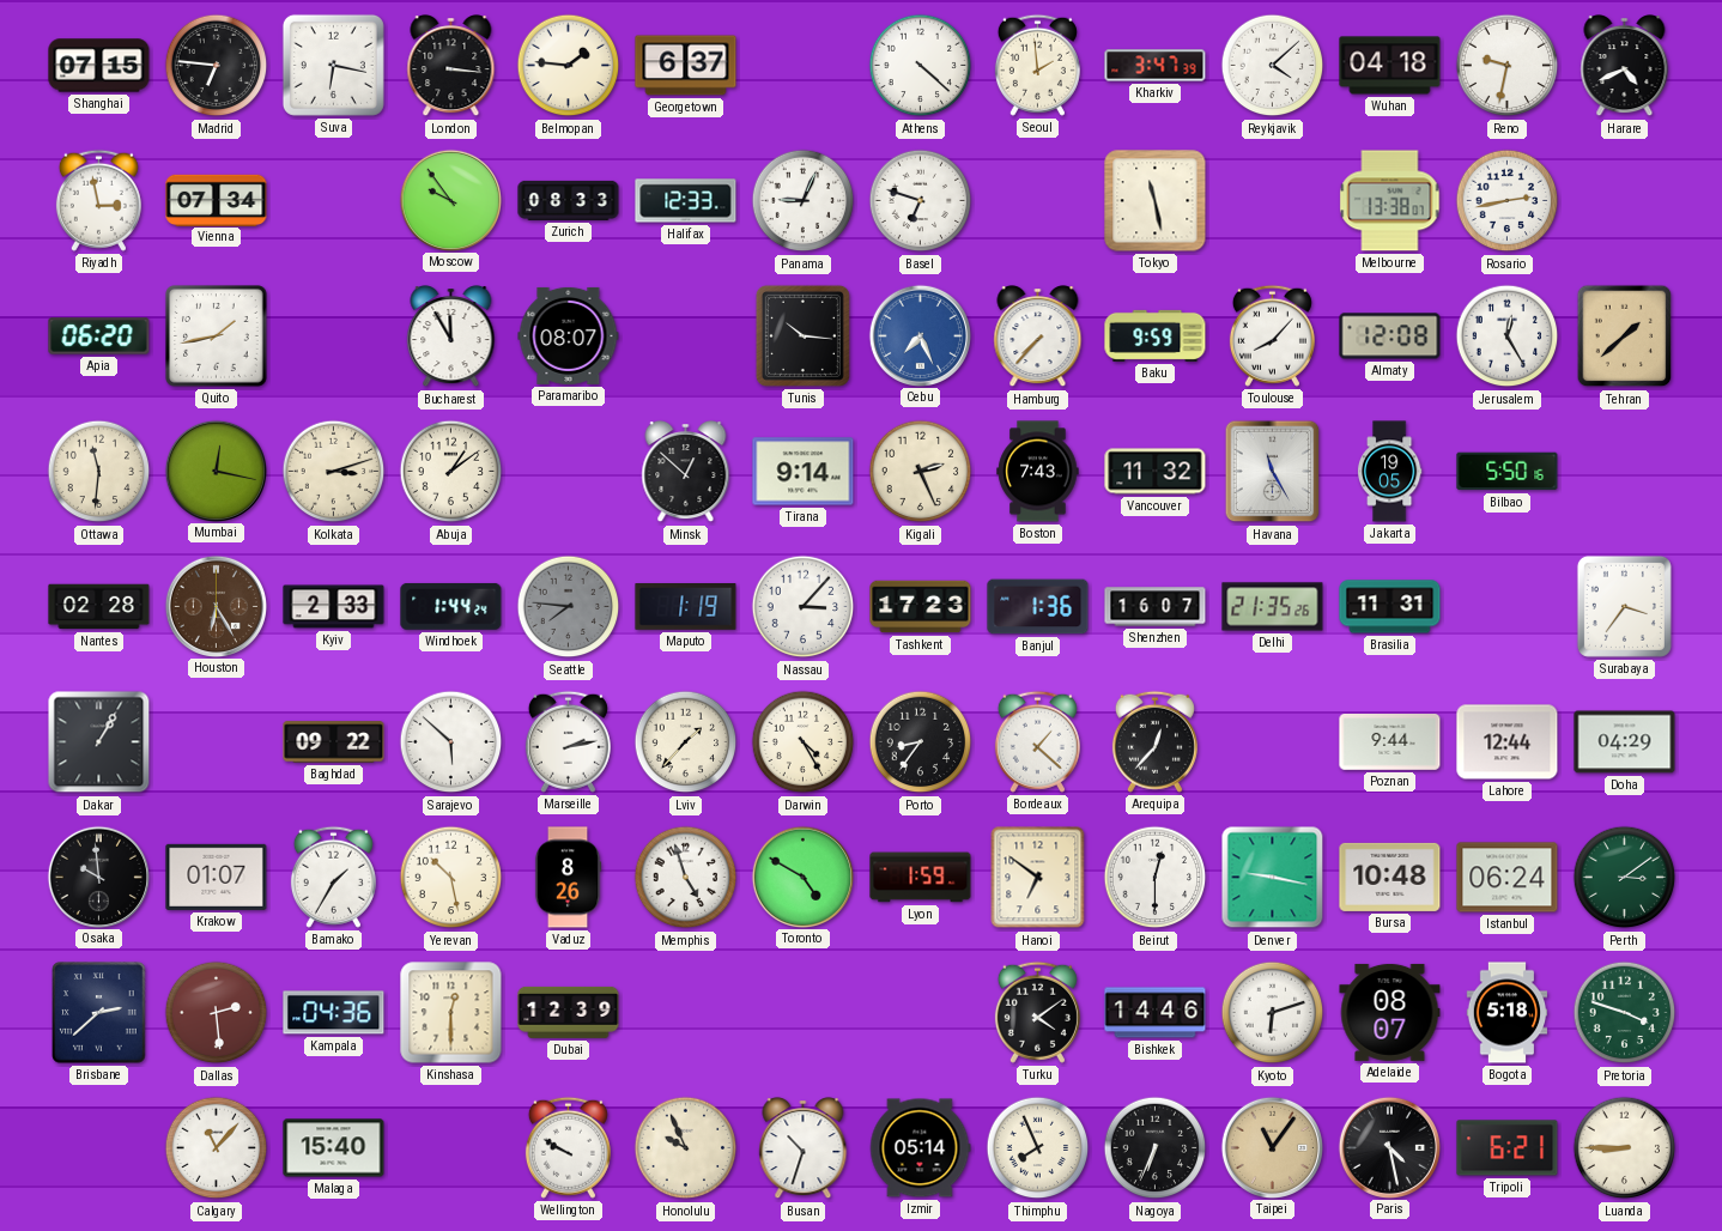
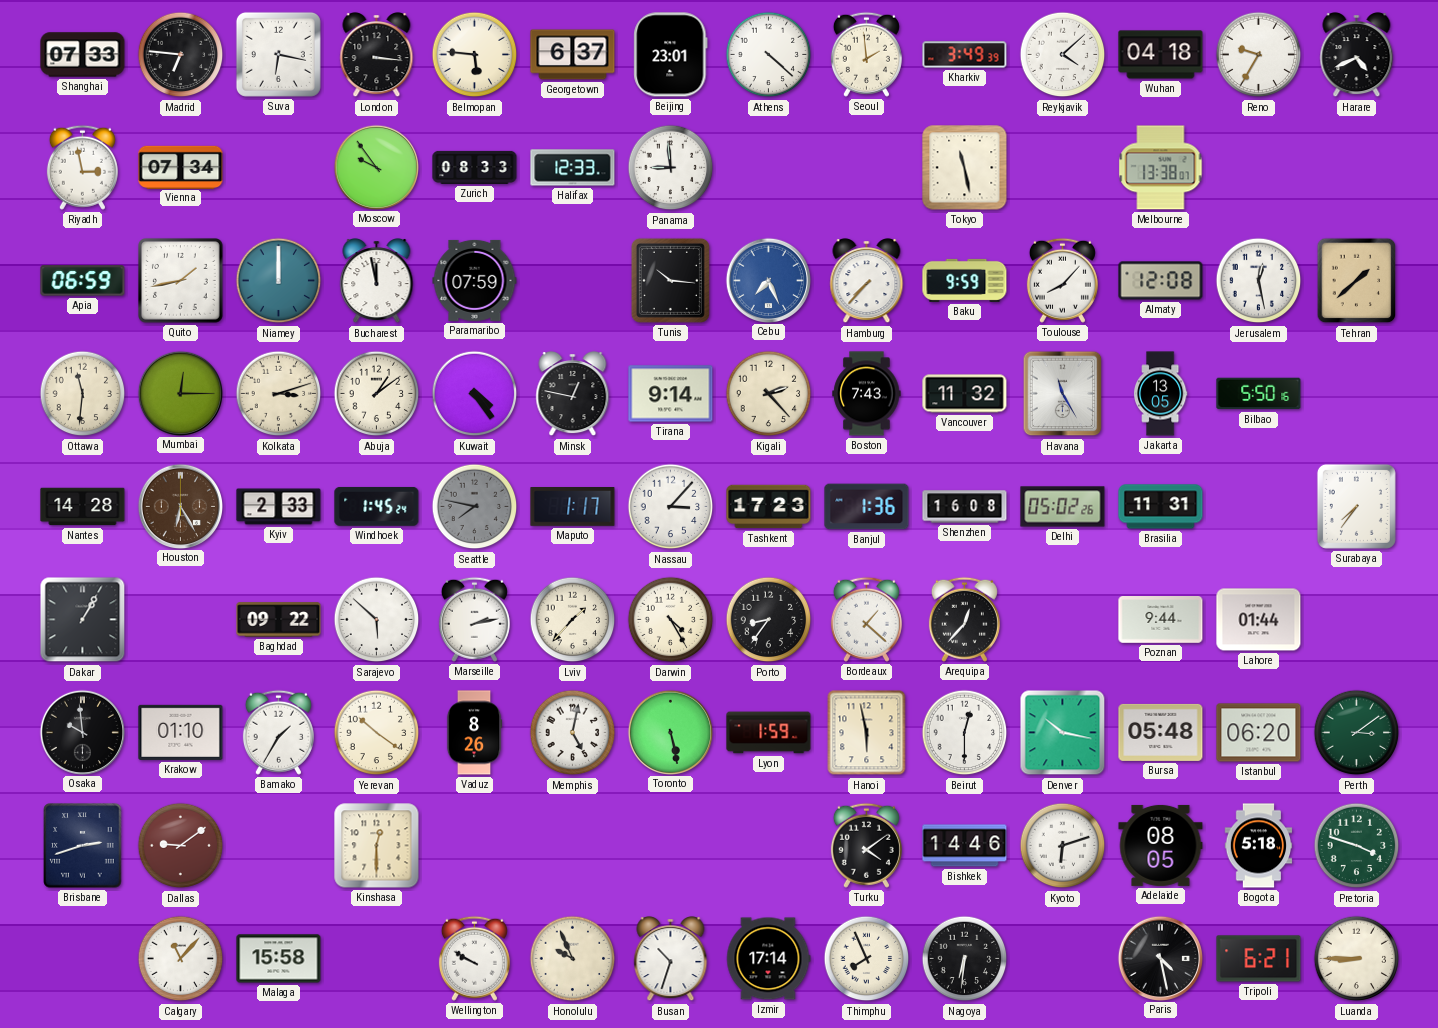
Shanghai: 07:15 -> 07:33
Belmopan: 1:46 -> 5:46
Beijing: none -> 23:01
Kharkiv: 3:47 -> 3:49
Reno: 9:32 -> 9:35
Panama: 9:04 -> 8:59
Basel: 6:48 -> none
Rosario: 2:43 -> none
Apia: 06:20 -> 06:59
Niamey: none -> 12:00
Bucharest: 11:55 -> 11:58
Paramaribo: 08:07 -> 07:59
Jerusalem: 12:25 -> 12:28
Mumbai: 12:17 -> 12:15
Kuwait: none -> 4:24
Minsk: 12:52 -> 12:47
Kigali: 2:26 -> 2:23
Jakarta: 19:05 -> 13:05
Nantes: 02:28 -> 14:28
Windhoek: 1:44 -> 1:45
Seattle: 7:46 -> 7:47
Maputo: 1:19 -> 1:17
Shenzhen: 16:07 -> 16:08
Delhi: 21:35 -> 05:02
Surabaya: 3:36 -> 7:36
Lahore: 12:44 -> 01:44
Doha: 04:29 -> none
Krakow: 01:07 -> 01:10
Yerevan: 10:28 -> 10:21
Memphis: 4:57 -> 5:02
Toronto: 4:50 -> 5:28
Hanoi: 6:51 -> 5:58
Denver: 9:17 -> 10:17
Bursa: 10:48 -> 05:48
Istanbul: 06:24 -> 06:20
Brisbane: 2:38 -> 2:42
Dallas: 2:29 -> 9:09
Kampala: 04:36 -> none
Dubai: 12:39 -> none
Adelaide: 08:07 -> 08:05
Malaga: 15:40 -> 15:58
Izmir: 05:14 -> 17:14
Nagoya: 6:34 -> 6:31
Taipei: 11:06 -> none
